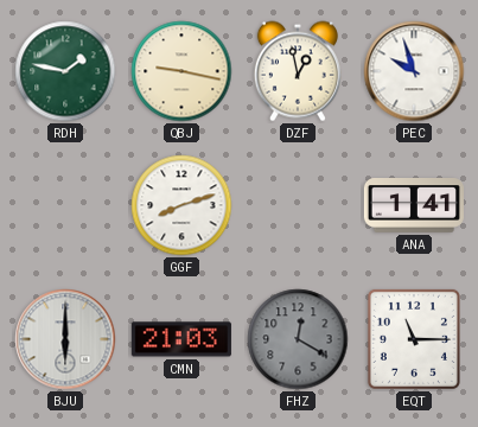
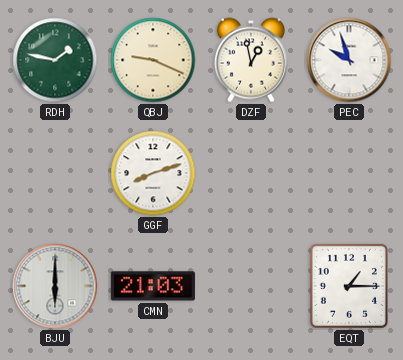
QBJ: 9:17 -> 9:19
ANA: 1:41 -> none
FHZ: 12:20 -> none
EQT: 11:15 -> 1:15
